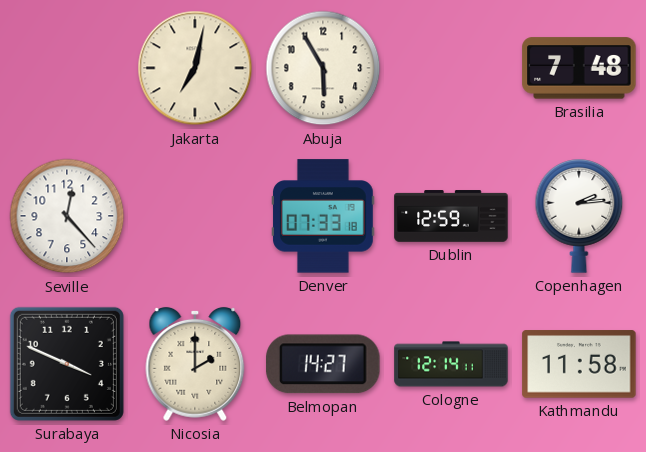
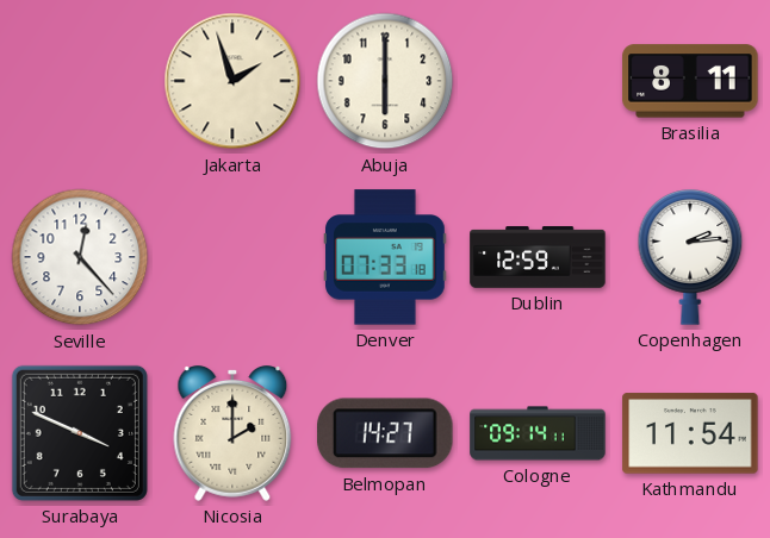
Jakarta: 7:02 -> 1:57
Abuja: 5:55 -> 6:00
Brasilia: 7:48 -> 8:11
Cologne: 12:14 -> 09:14
Kathmandu: 11:58 -> 11:54
